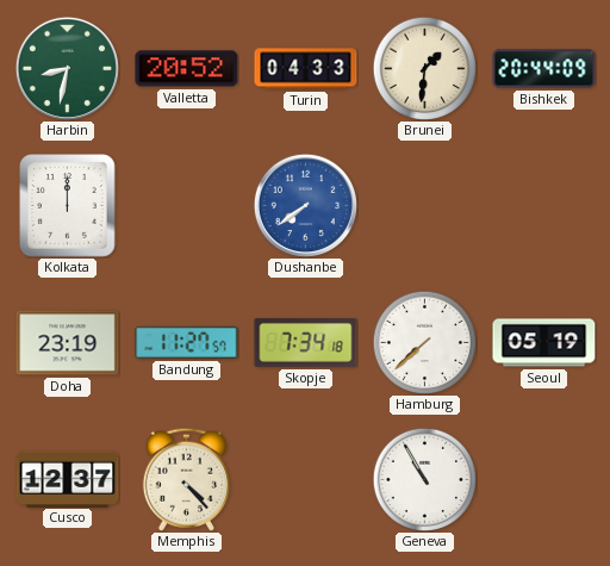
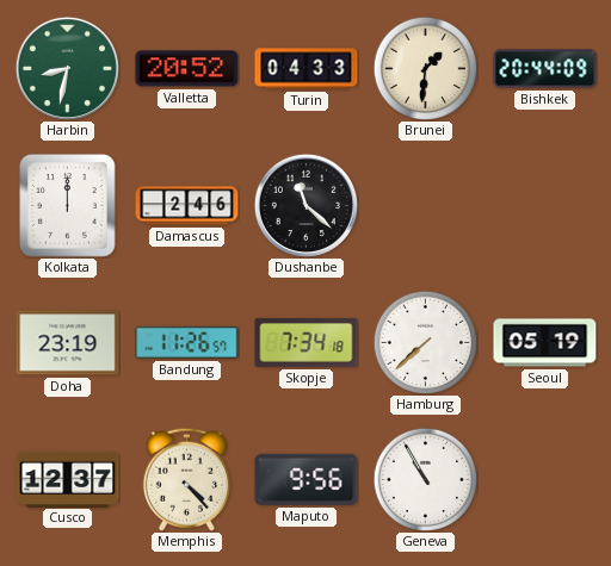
Damascus: none -> 2:46
Dushanbe: 7:39 -> 11:22
Dushanbe dial: blue -> black
Bandung: 11:27 -> 11:26
Maputo: none -> 9:56
